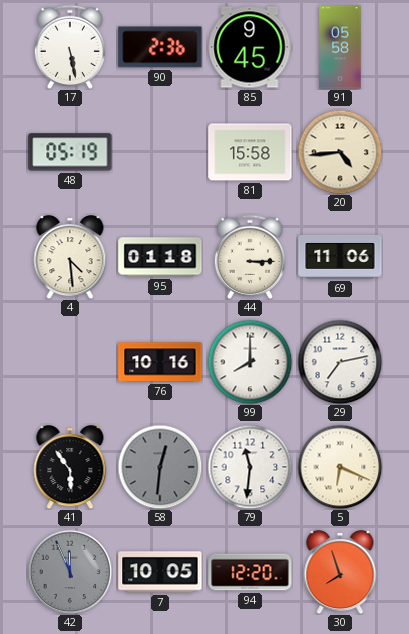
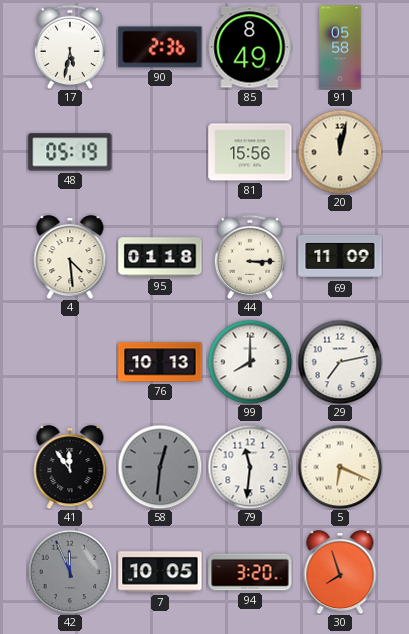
17: 5:28 -> 5:32
85: 9:45 -> 8:49
81: 15:58 -> 15:56
20: 4:44 -> 12:02
69: 11:06 -> 11:09
76: 10:16 -> 10:13
41: 5:54 -> 11:54
94: 12:20 -> 3:20
